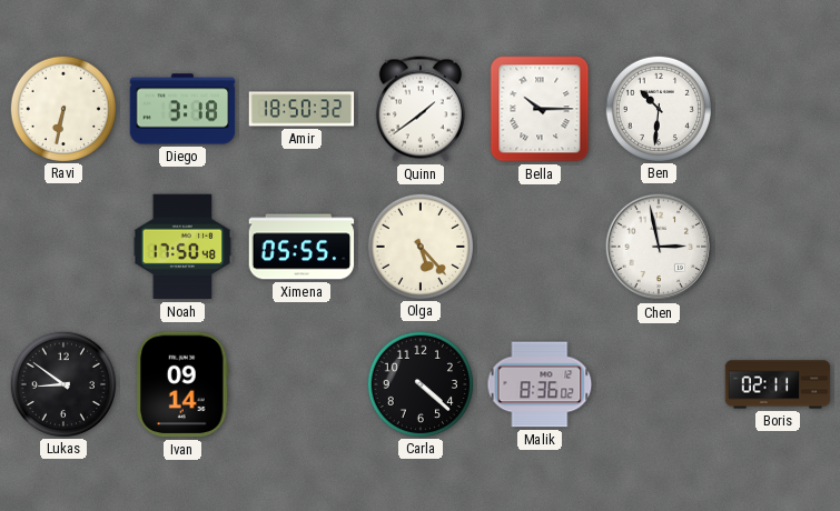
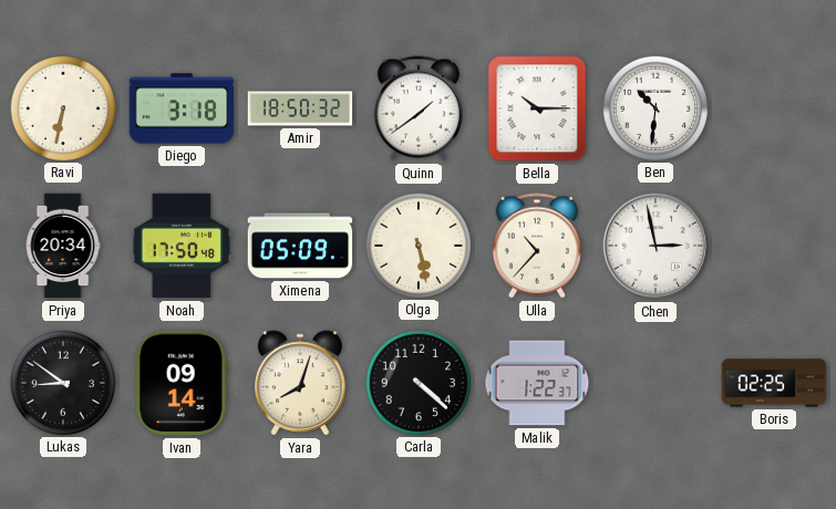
Priya: none -> 20:34
Ximena: 05:55 -> 05:09
Olga: 5:23 -> 5:28
Ulla: none -> 10:37
Yara: none -> 8:03
Malik: 8:36 -> 1:22
Boris: 02:11 -> 02:25
